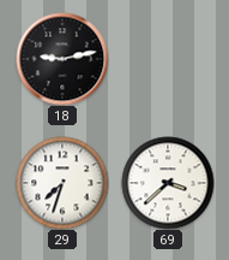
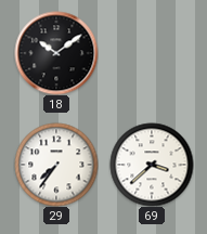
18: 9:13 -> 10:09
29: 7:33 -> 7:36
